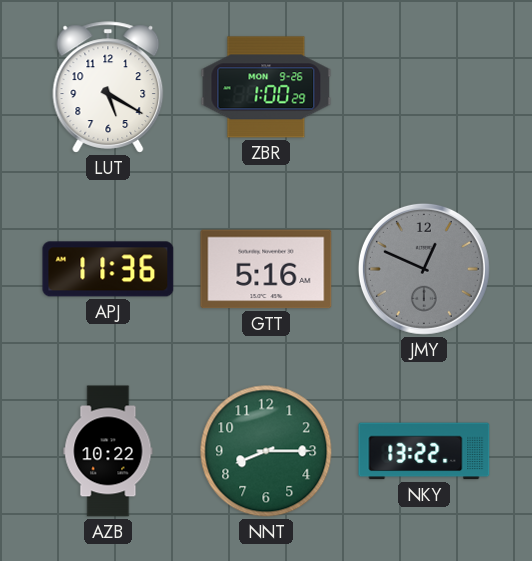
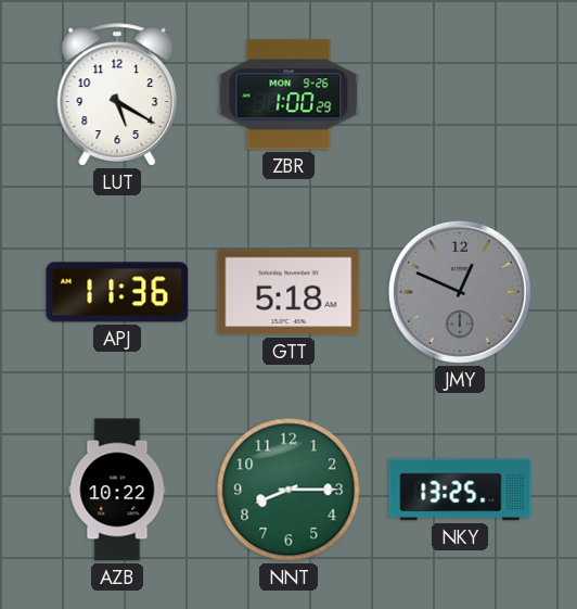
GTT: 5:16 -> 5:18
NKY: 13:22 -> 13:25
